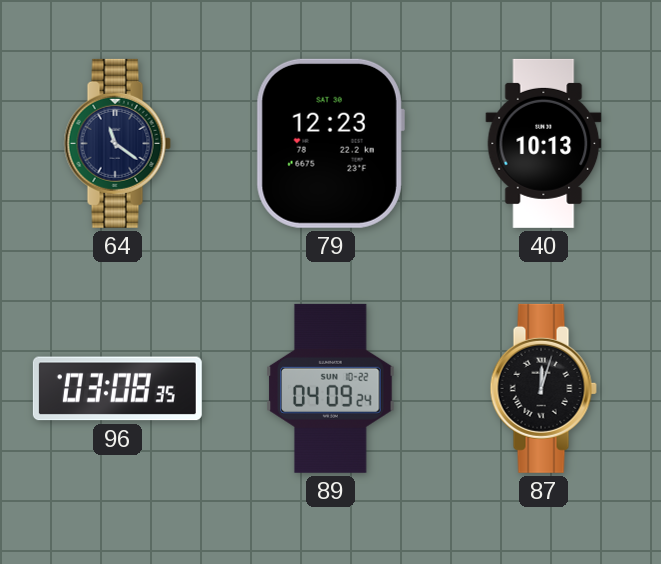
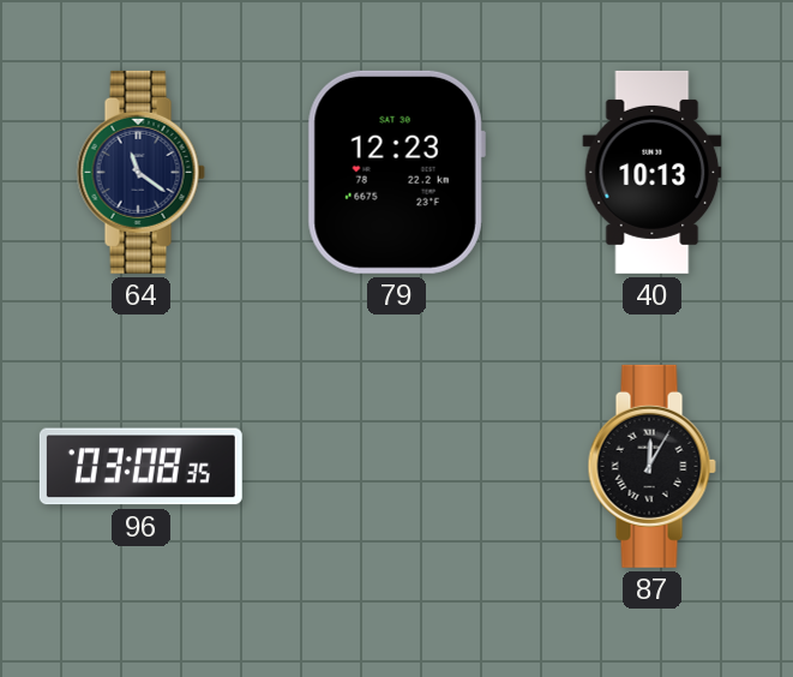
89: 04:09 -> none
87: 12:03 -> 12:05
